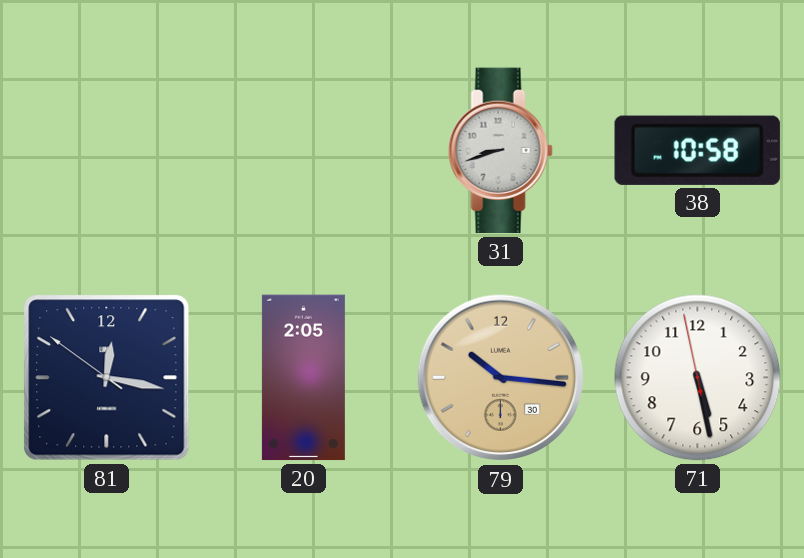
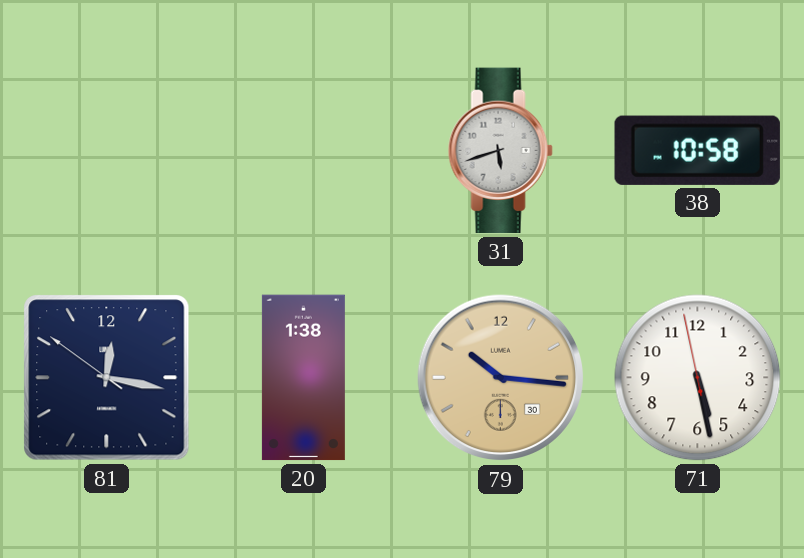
31: 8:42 -> 5:42
20: 2:05 -> 1:38
